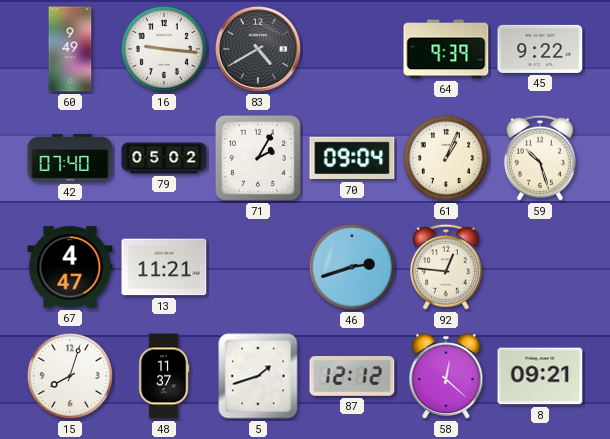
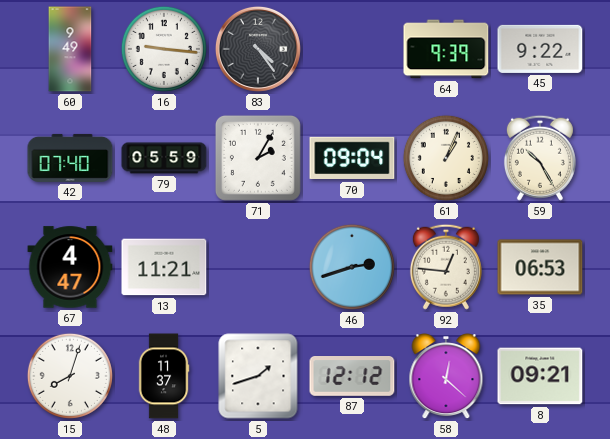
83: 4:40 -> 4:24
79: 05:02 -> 05:59
59: 10:27 -> 10:25
35: none -> 06:53
